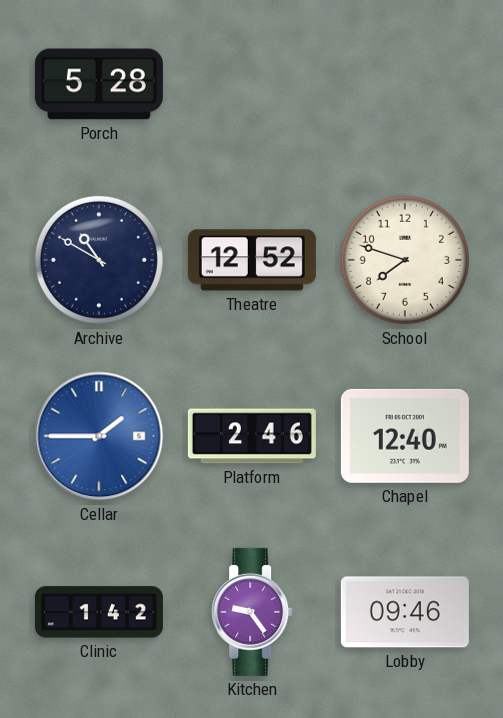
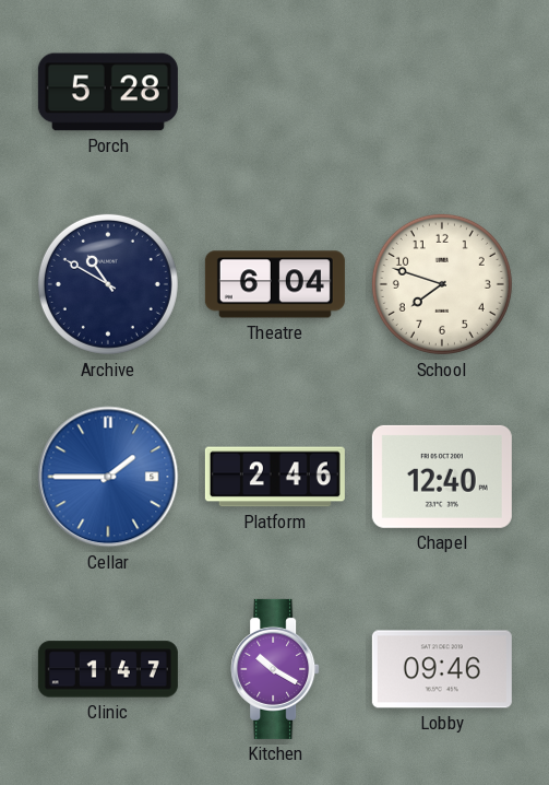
Theatre: 12:52 -> 6:04
Clinic: 1:42 -> 1:47
Kitchen: 9:24 -> 10:20
